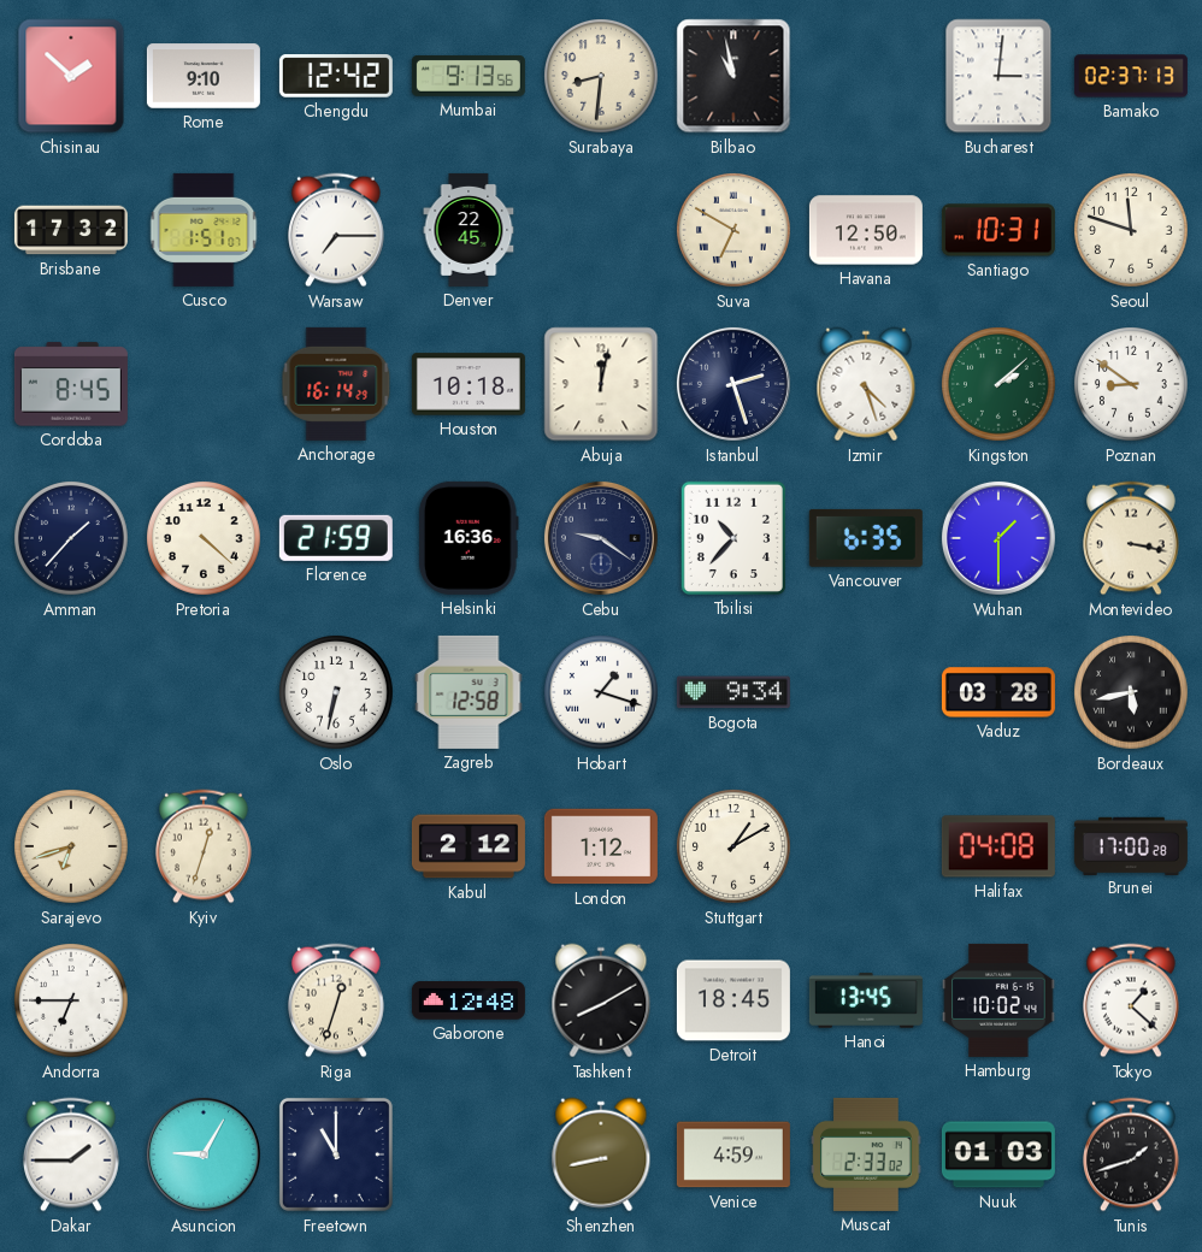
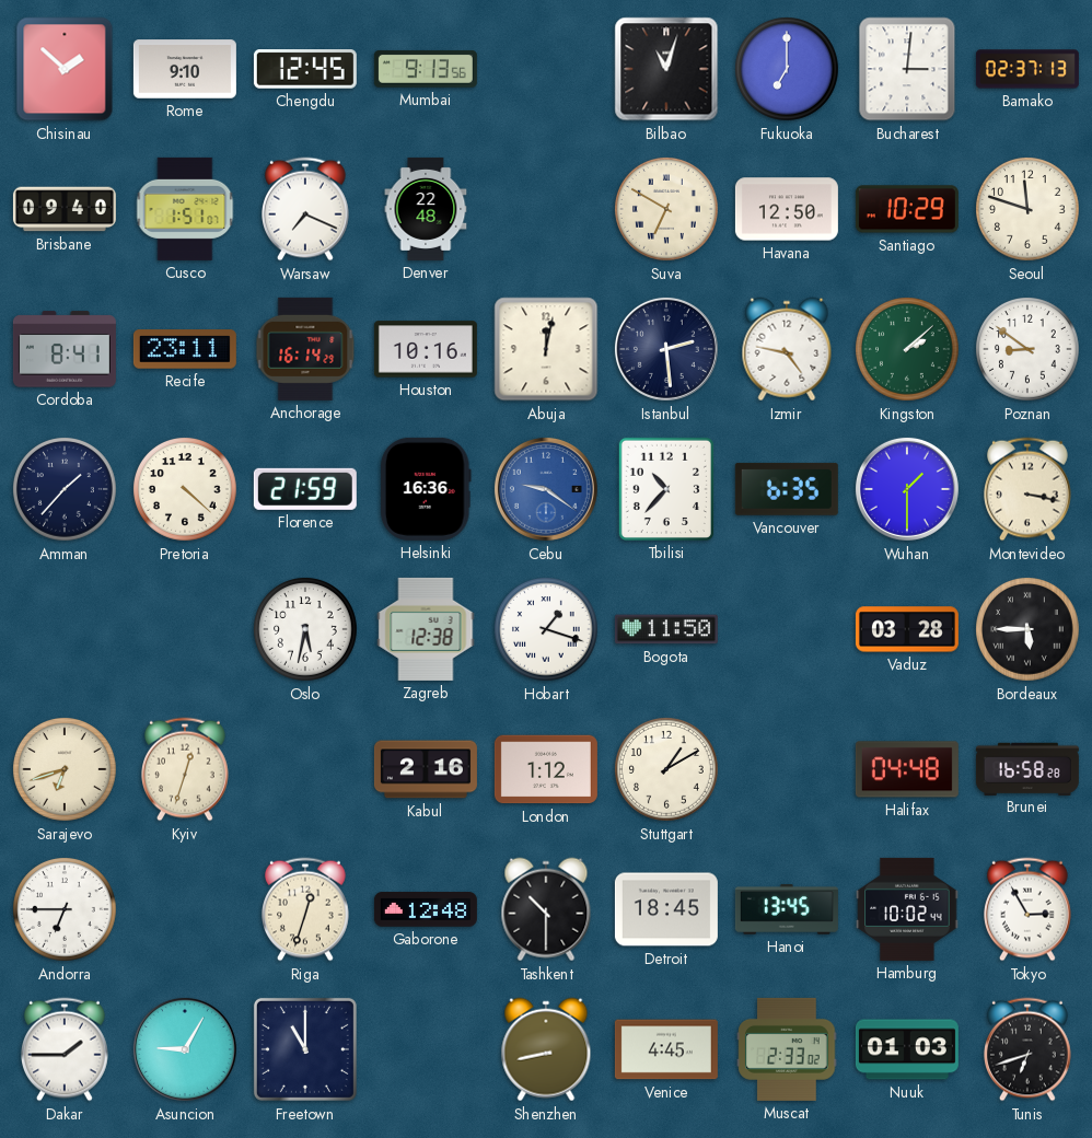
Chengdu: 12:42 -> 12:45
Surabaya: 8:31 -> none
Bilbao: 10:58 -> 11:03
Fukuoka: none -> 7:00
Brisbane: 17:32 -> 09:40
Warsaw: 7:15 -> 7:19
Denver: 22:45 -> 22:48
Santiago: 10:31 -> 10:29
Cordoba: 8:45 -> 8:41
Recife: none -> 23:11
Houston: 10:18 -> 10:16
Istanbul: 2:27 -> 2:29
Izmir: 4:27 -> 4:47
Cebu dial: navy -> blue
Oslo: 6:32 -> 5:32
Zagreb: 12:58 -> 12:38
Bogota: 9:34 -> 11:50
Bordeaux: 5:43 -> 5:45
Kabul: 2:12 -> 2:16
Halifax: 04:08 -> 04:48
Brunei: 17:00 -> 16:58
Tashkent: 8:10 -> 10:30
Tokyo: 1:22 -> 2:55
Venice: 4:59 -> 4:45
Tunis: 1:42 -> 6:42
